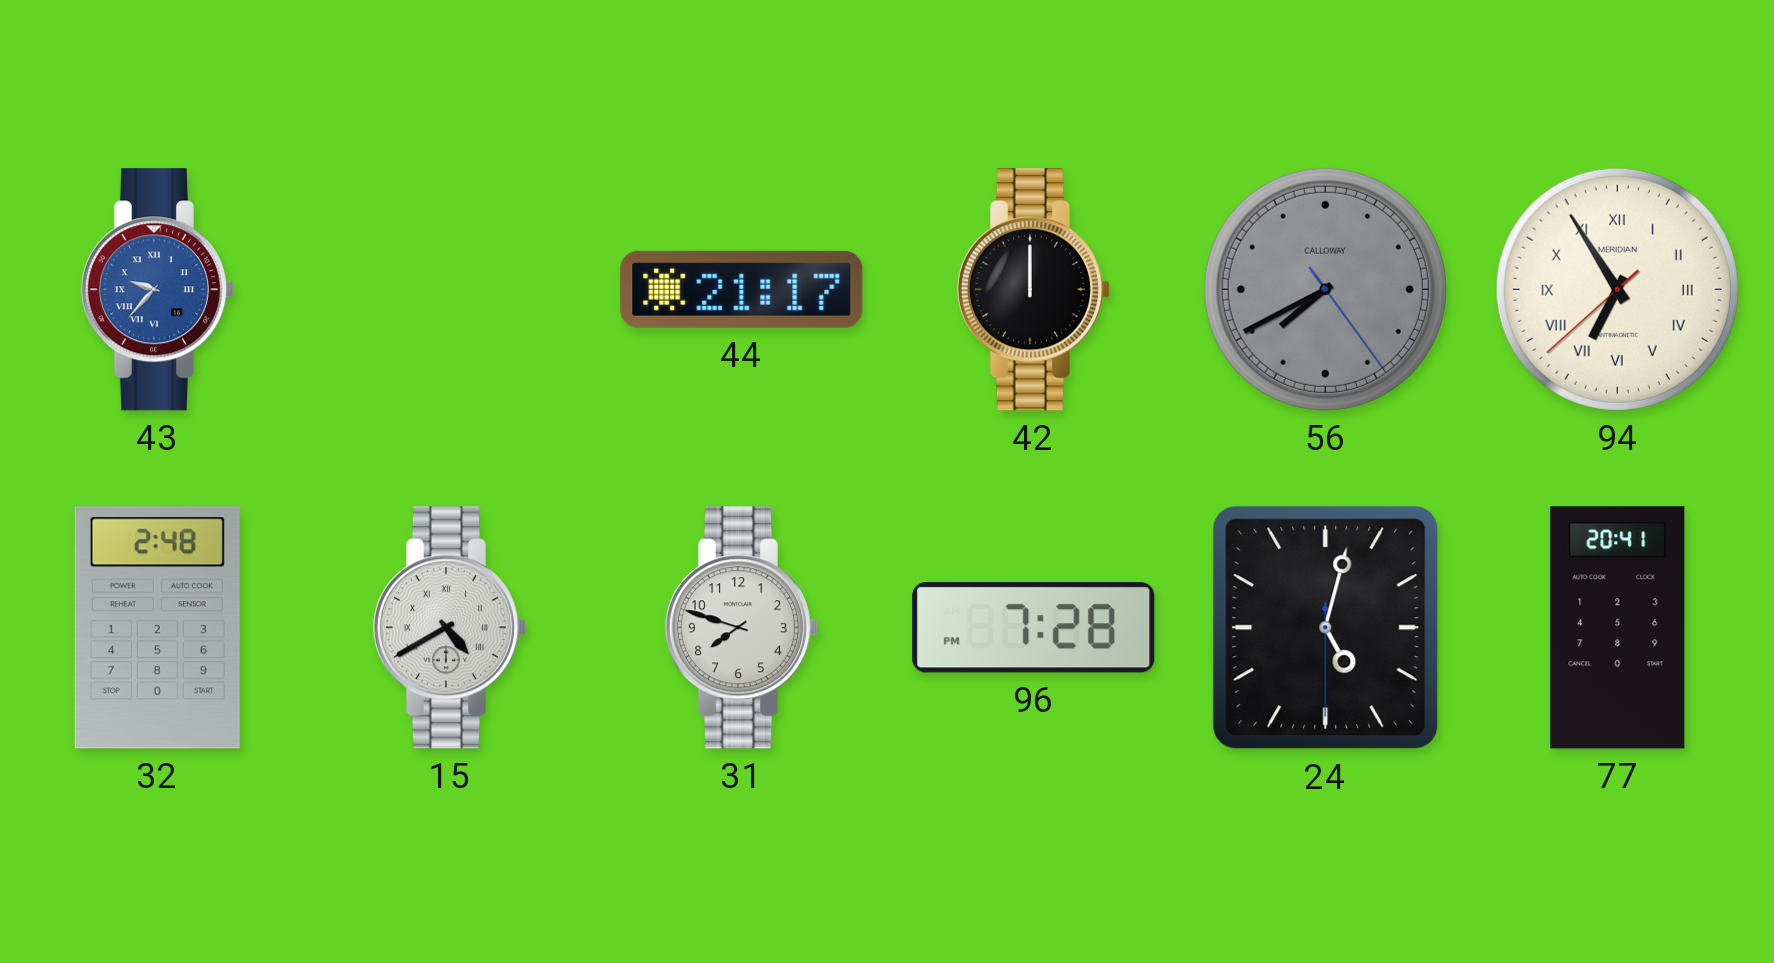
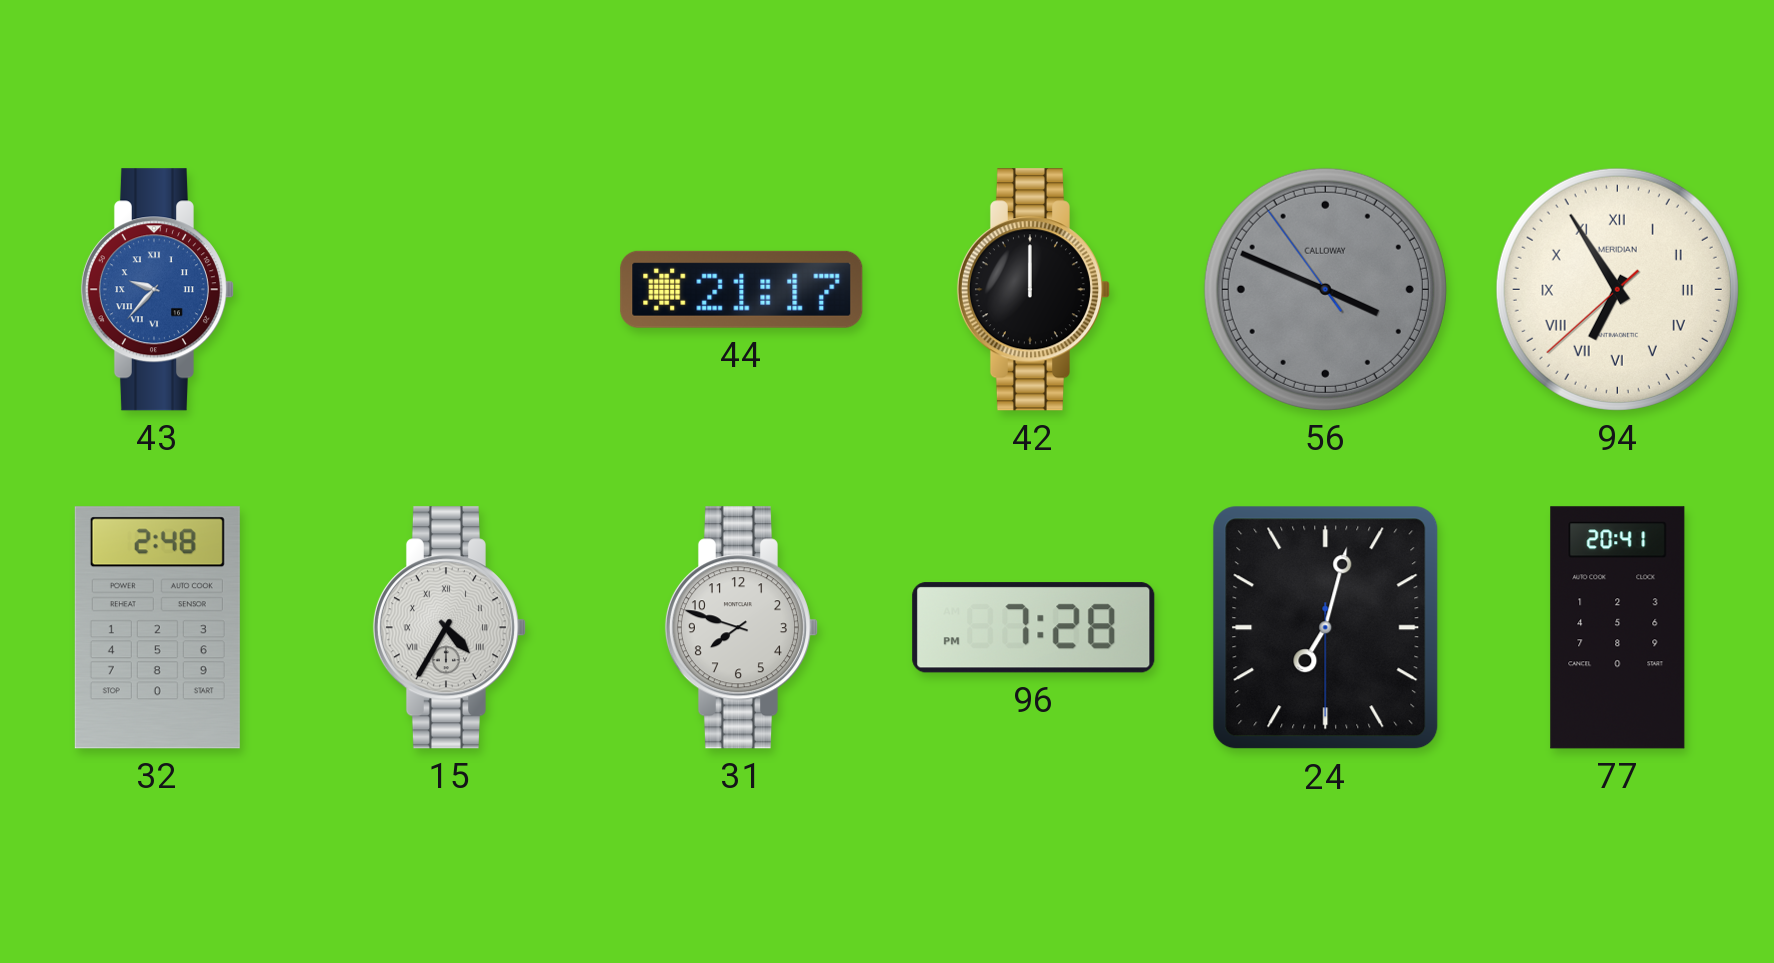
56: 7:40 -> 3:48
15: 4:40 -> 4:35
24: 5:02 -> 7:02
